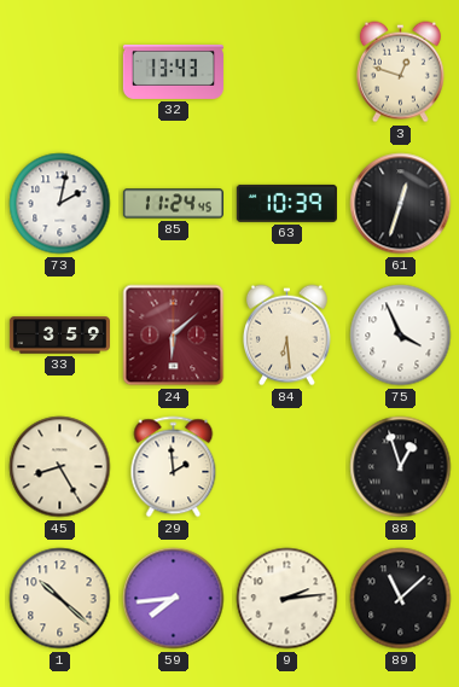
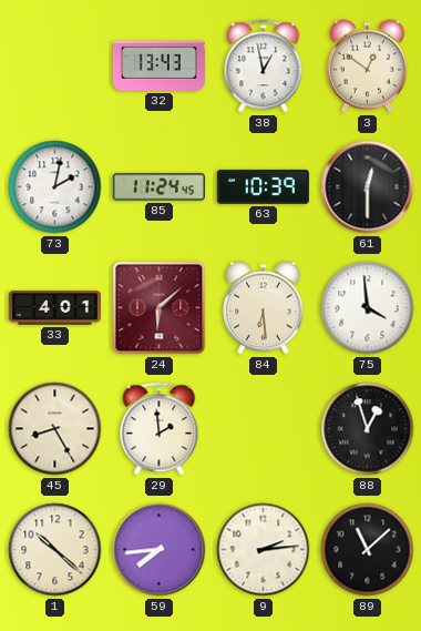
38: none -> 12:58
3: 12:48 -> 12:51
61: 12:33 -> 12:30
33: 3:59 -> 4:01
75: 3:56 -> 3:59
